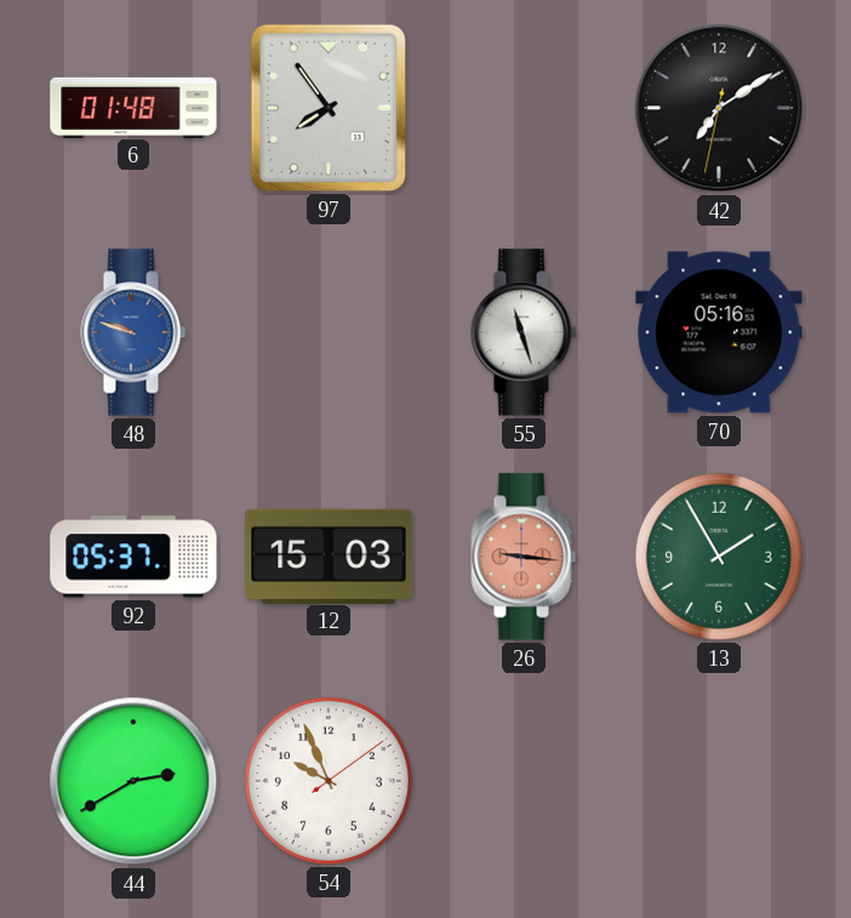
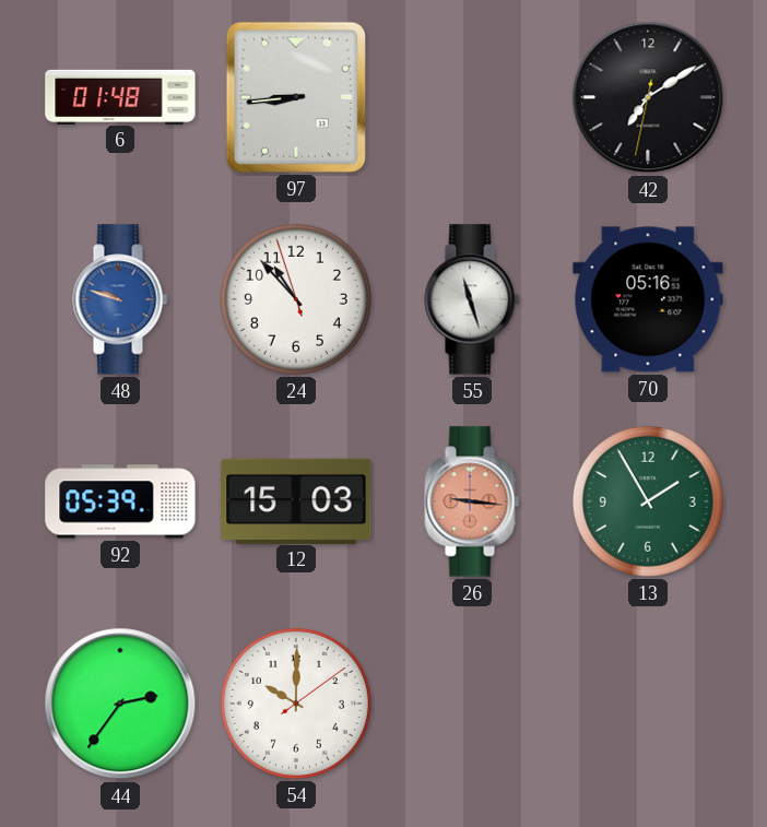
97: 7:54 -> 8:44
24: none -> 10:52
92: 05:37 -> 05:39
44: 2:40 -> 2:36
54: 9:56 -> 10:00
